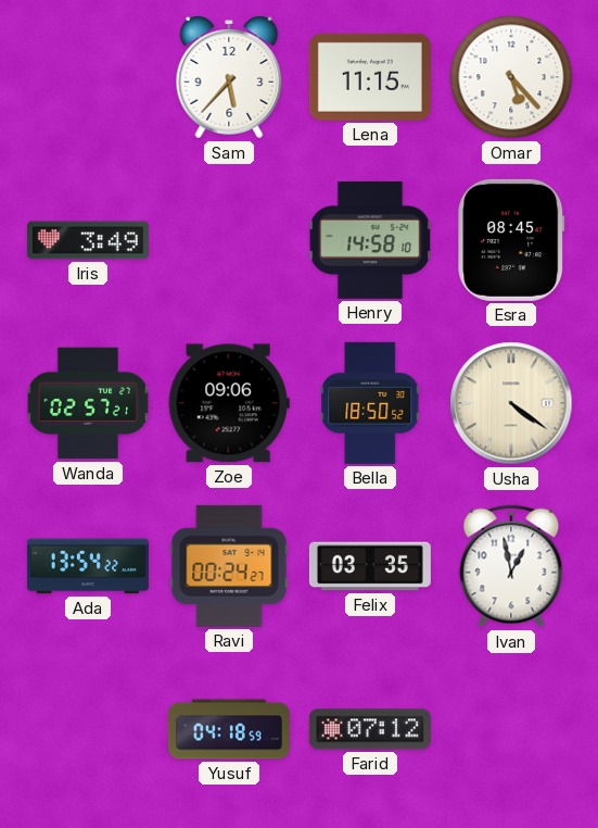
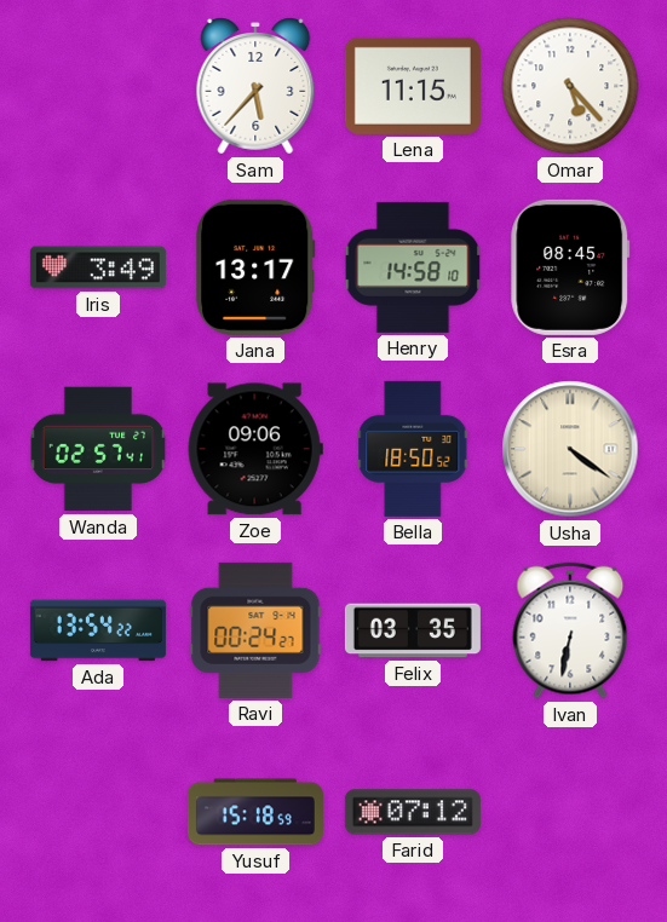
Jana: none -> 13:17
Wanda: 02:57:21 -> 02:57:41
Ivan: 12:58 -> 6:32
Yusuf: 04:18 -> 15:18
